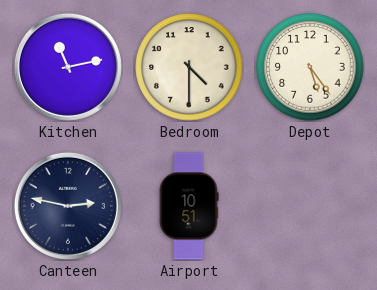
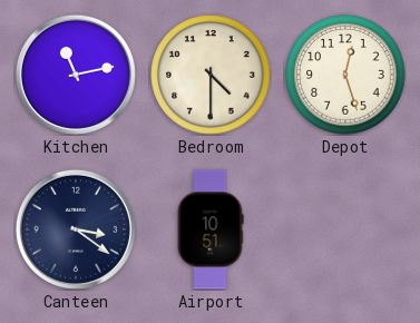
Depot: 5:24 -> 12:27
Canteen: 2:47 -> 3:21
